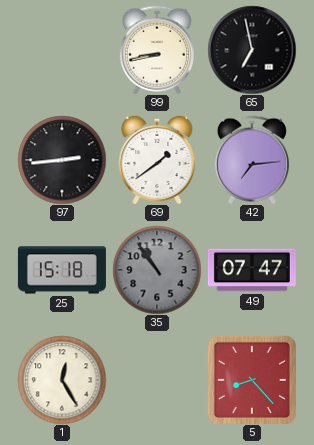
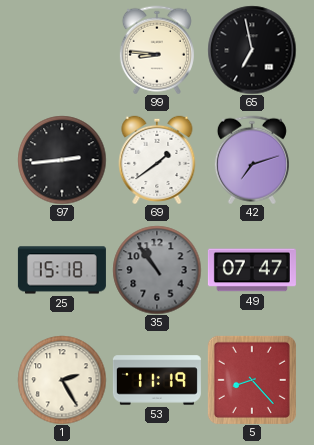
99: 8:43 -> 8:46
42: 7:14 -> 7:12
1: 12:25 -> 2:25
53: none -> 11:19
